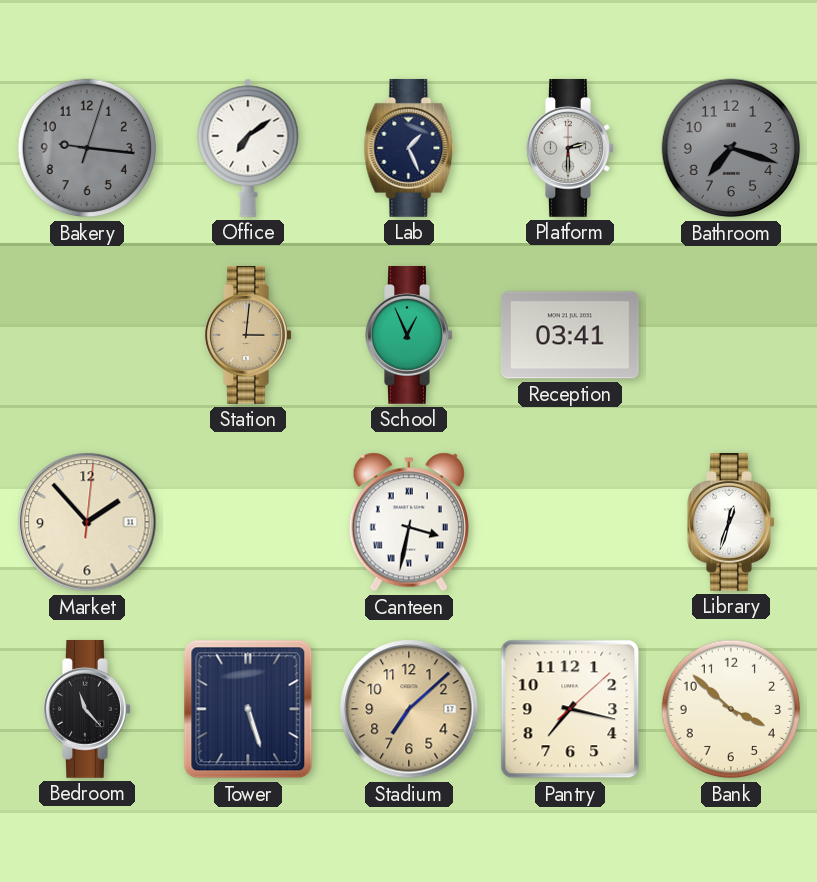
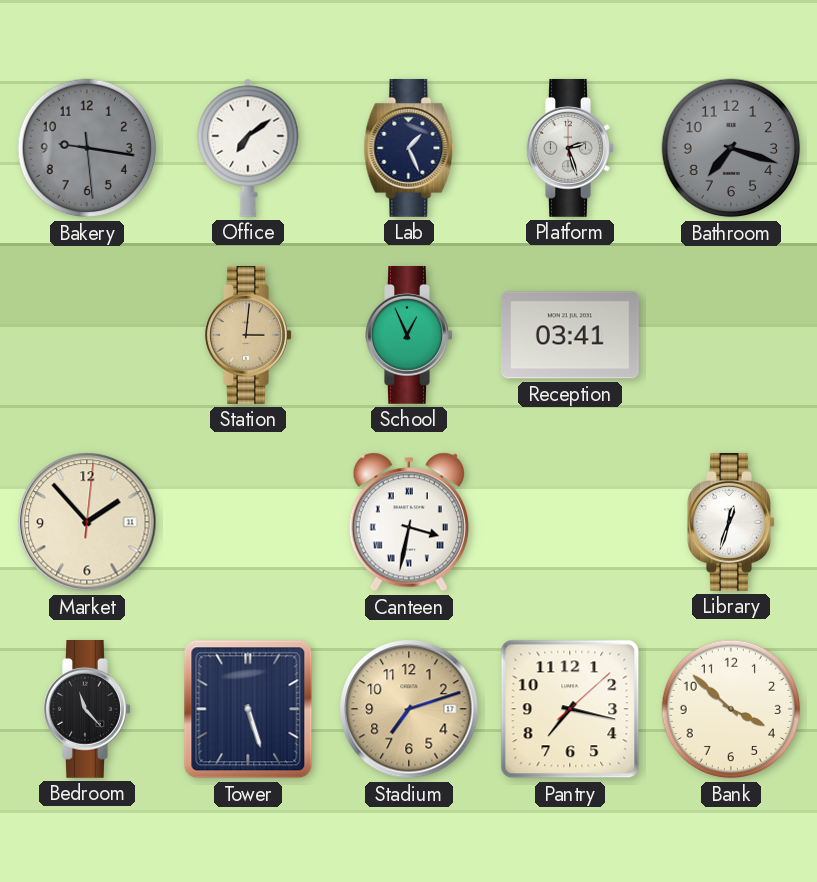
Bakery: 9:16:03 -> 9:16:29
Platform: 2:30 -> 2:27
Stadium: 7:08 -> 7:12
